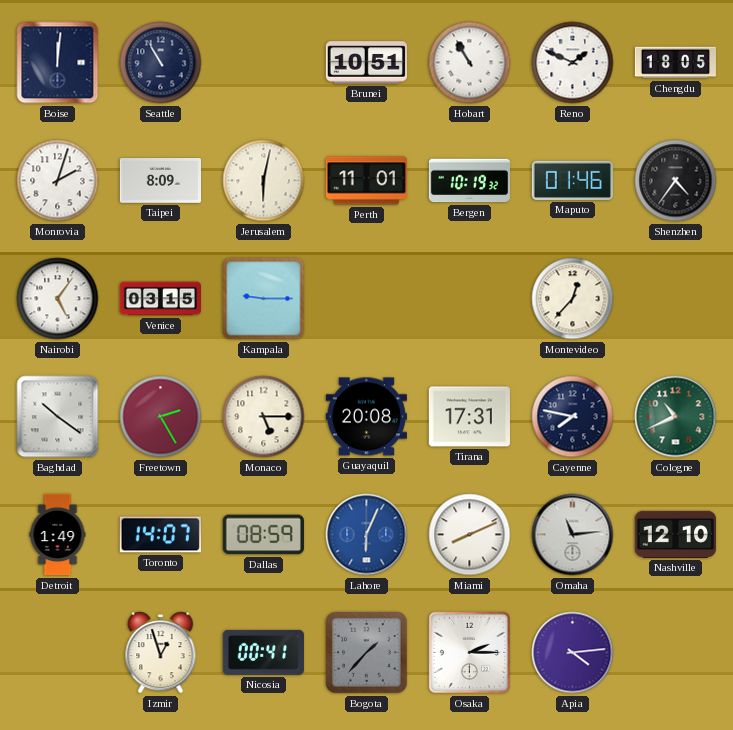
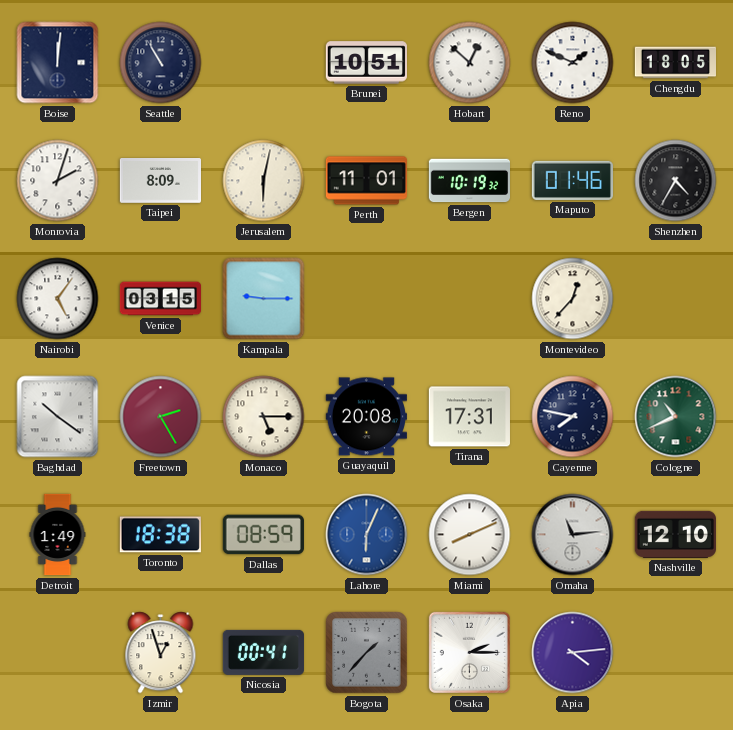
Hobart: 10:55 -> 12:52
Shenzhen: 4:36 -> 4:35
Toronto: 14:07 -> 18:38
